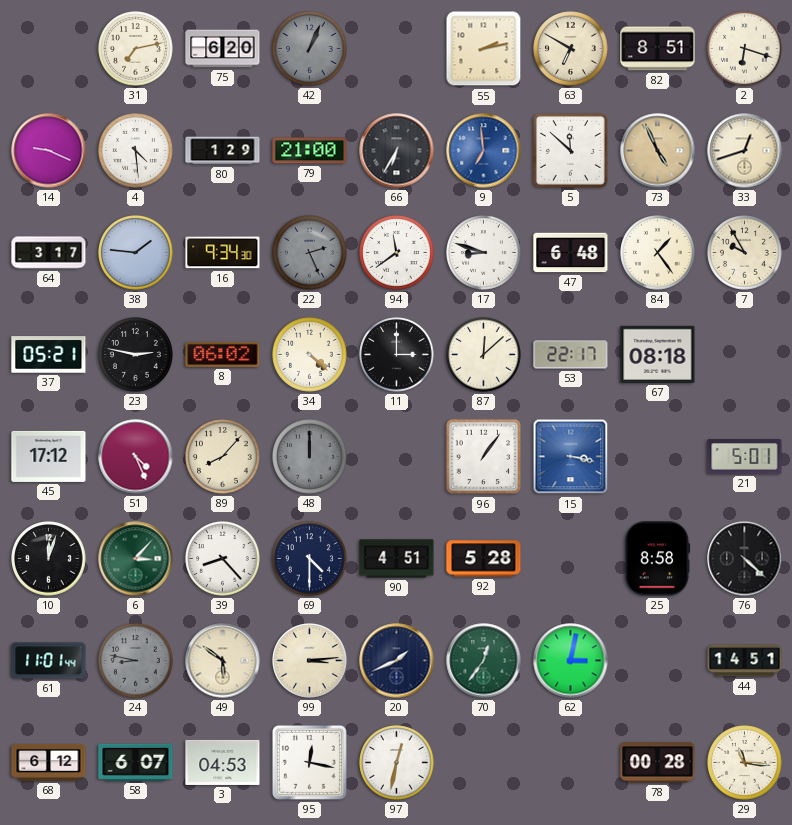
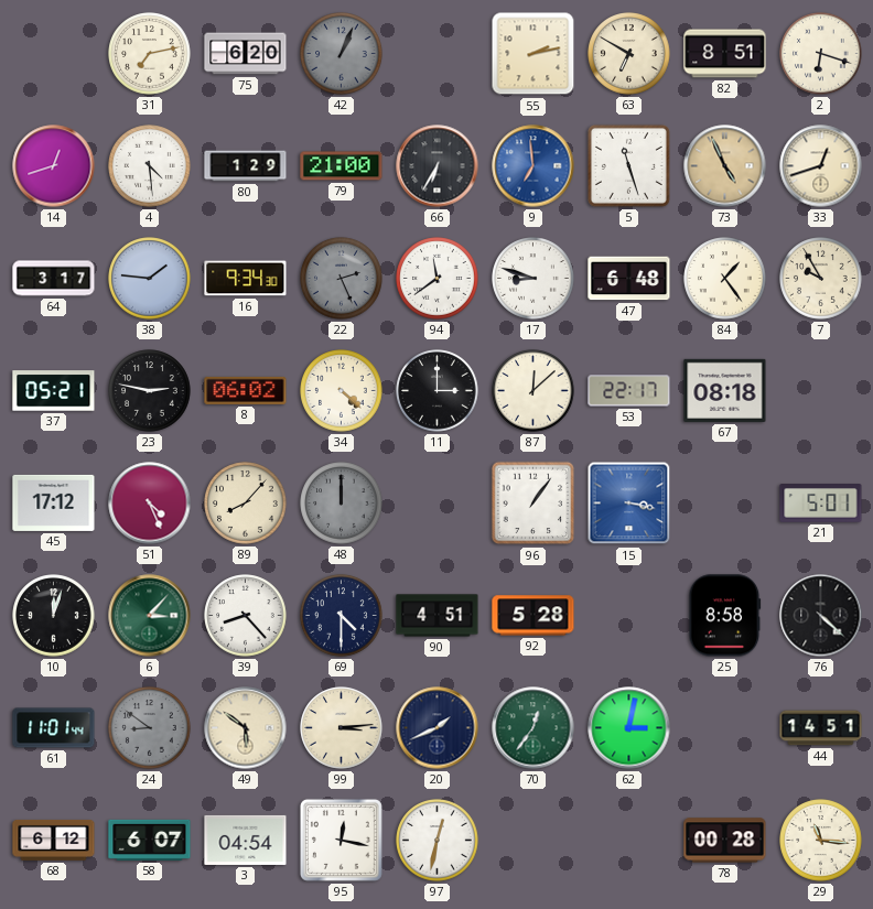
14: 9:19 -> 12:42
5: 11:52 -> 11:27
24: 8:47 -> 8:51
3: 04:53 -> 04:54
